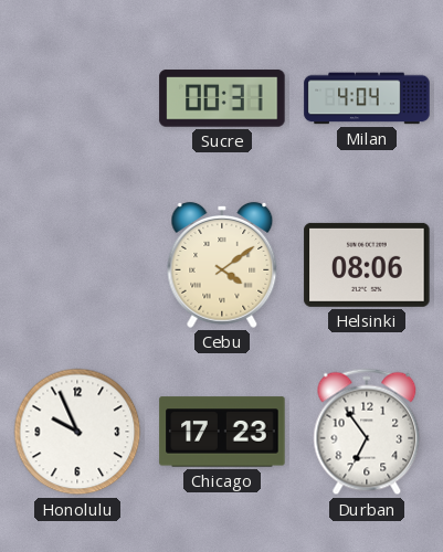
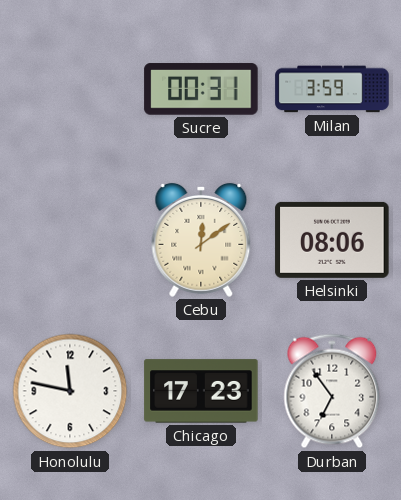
Milan: 4:04 -> 3:59
Cebu: 4:09 -> 12:09
Honolulu: 9:56 -> 11:47
